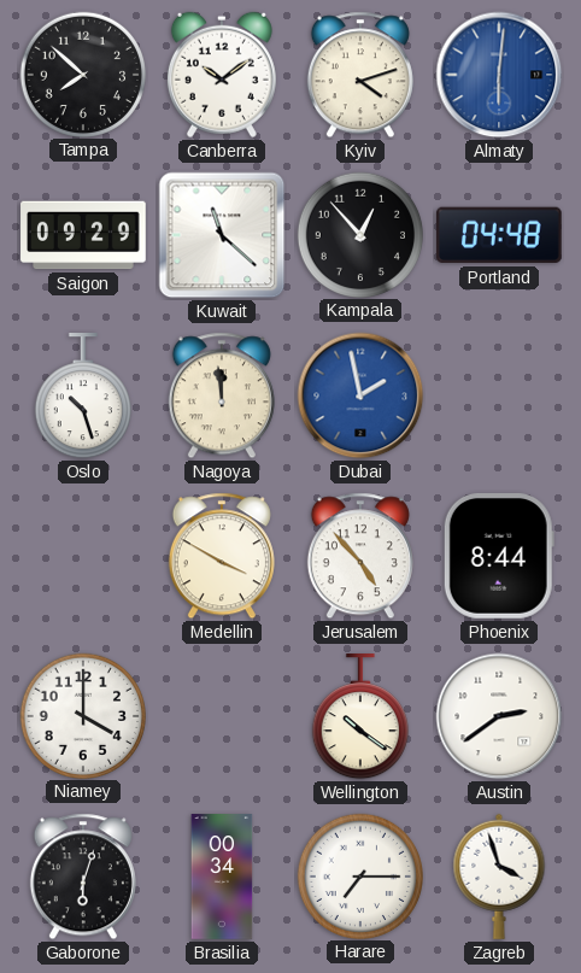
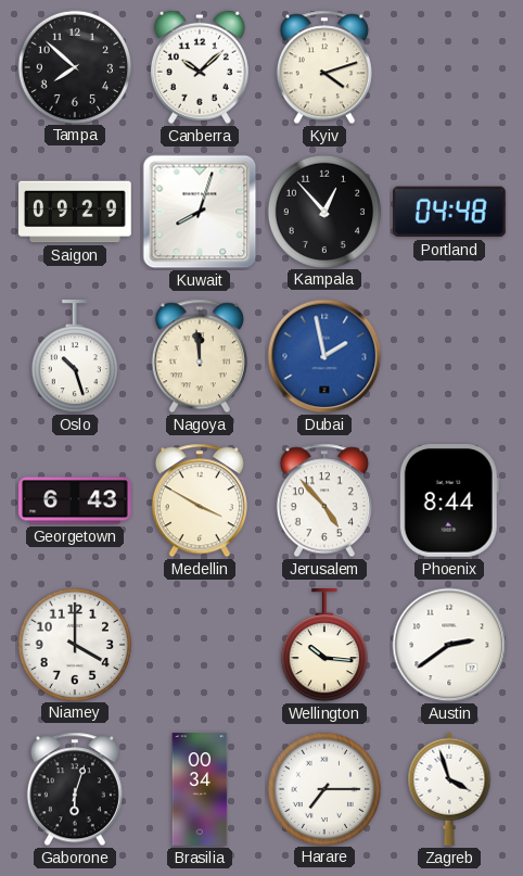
Canberra: 10:09 -> 10:08
Almaty: 6:01 -> none
Kuwait: 11:22 -> 8:03
Georgetown: none -> 6:43
Wellington: 10:21 -> 10:16
